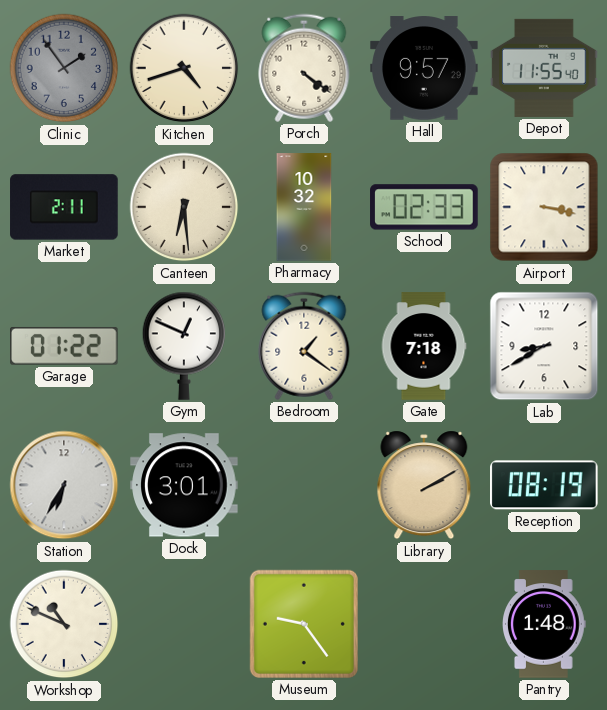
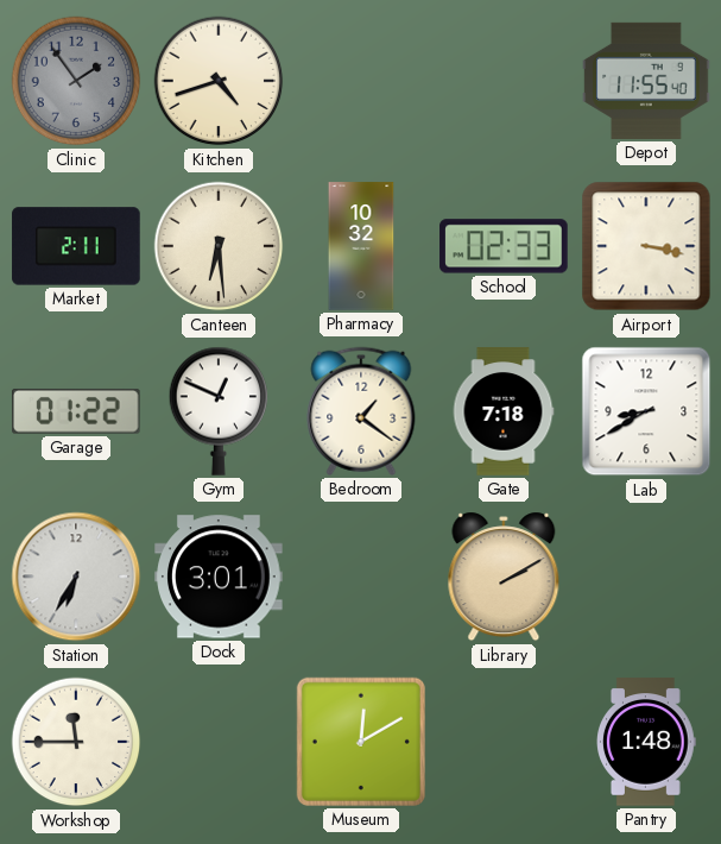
Porch: 4:21 -> none
Hall: 9:57 -> none
Reception: 08:19 -> none
Workshop: 10:49 -> 11:45
Museum: 9:24 -> 12:10
